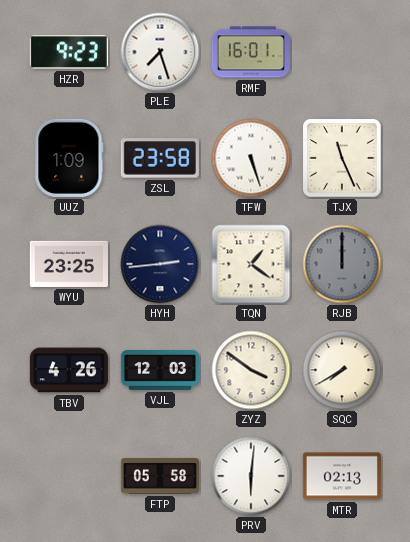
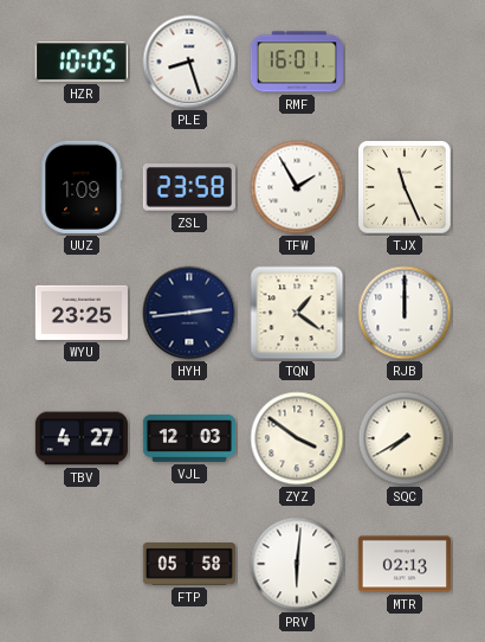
HZR: 9:23 -> 10:05
PLE: 7:27 -> 8:27
TFW: 5:27 -> 1:55
RJB dial: grey -> white
TBV: 4:26 -> 4:27
